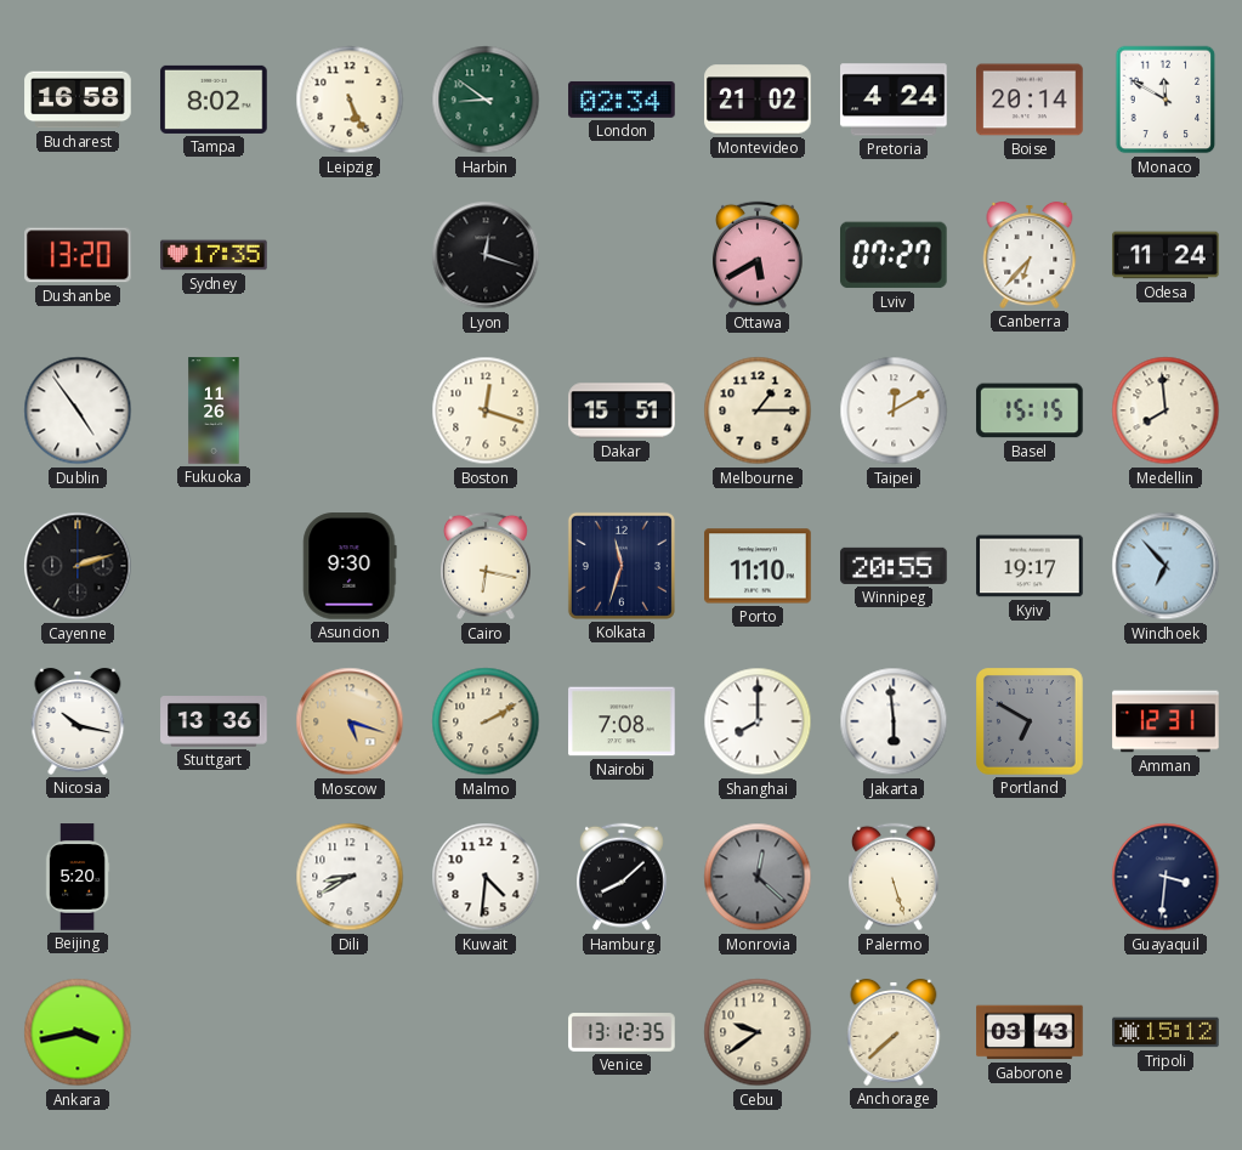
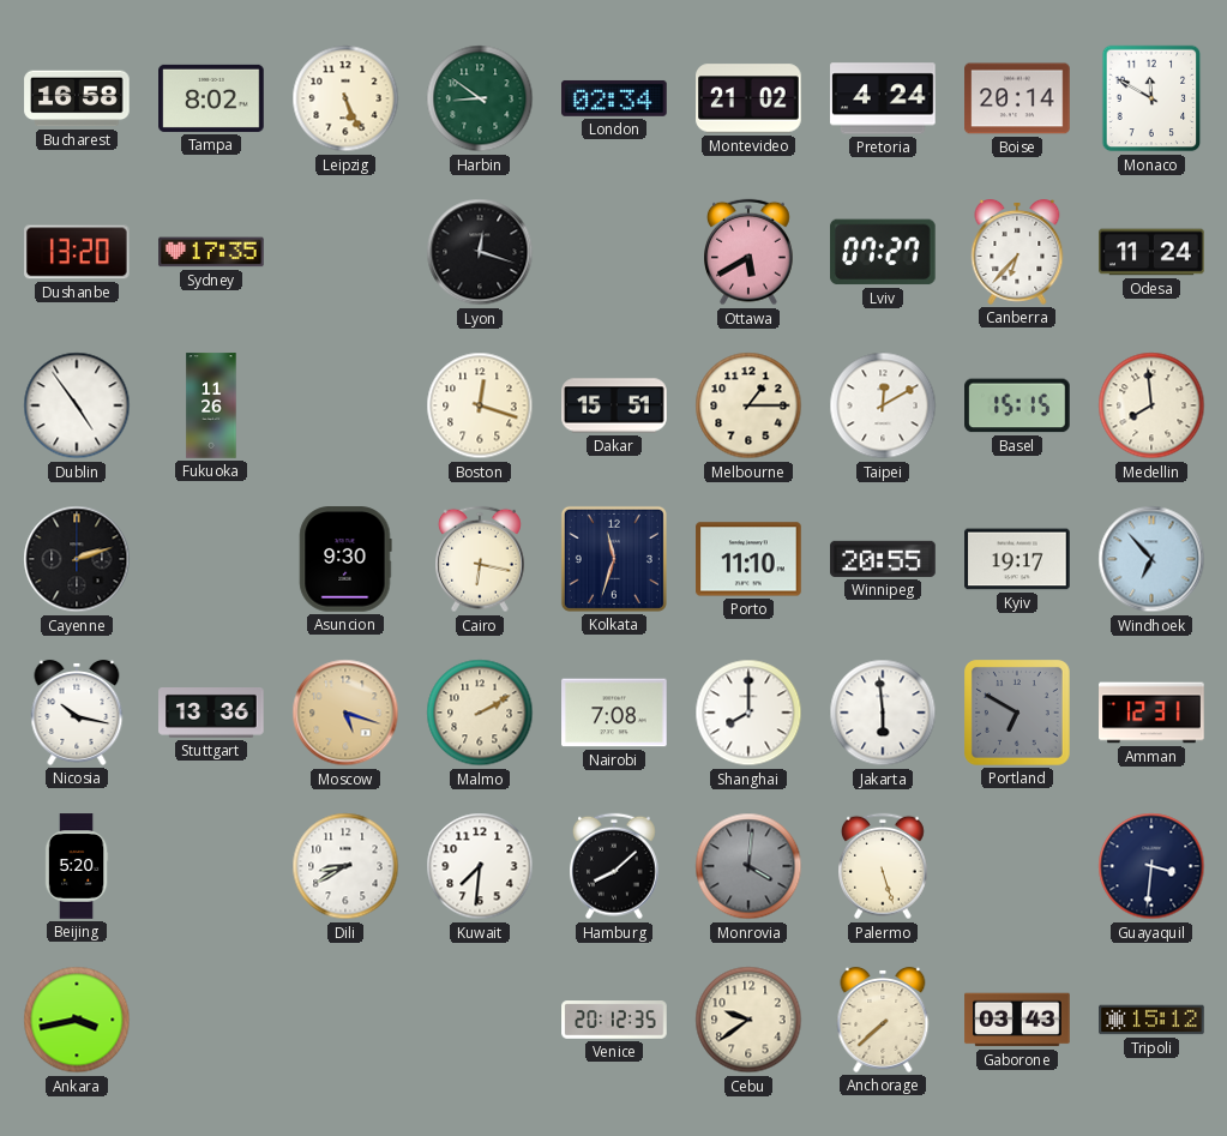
Kuwait: 4:31 -> 7:31
Monrovia: 12:22 -> 4:01
Venice: 13:12 -> 20:12
